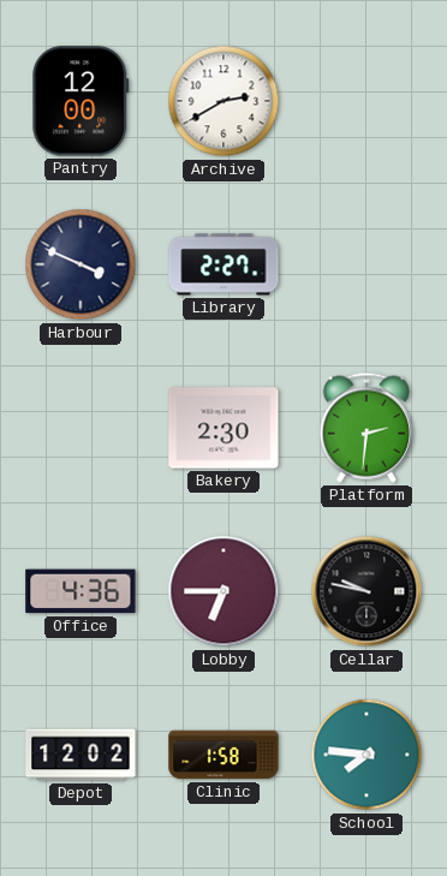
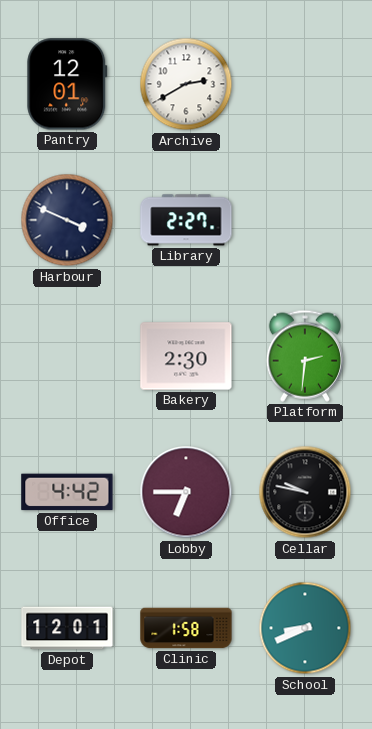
Pantry: 12:00 -> 12:01
Office: 4:36 -> 4:42
Depot: 12:02 -> 12:01
School: 7:46 -> 8:41
